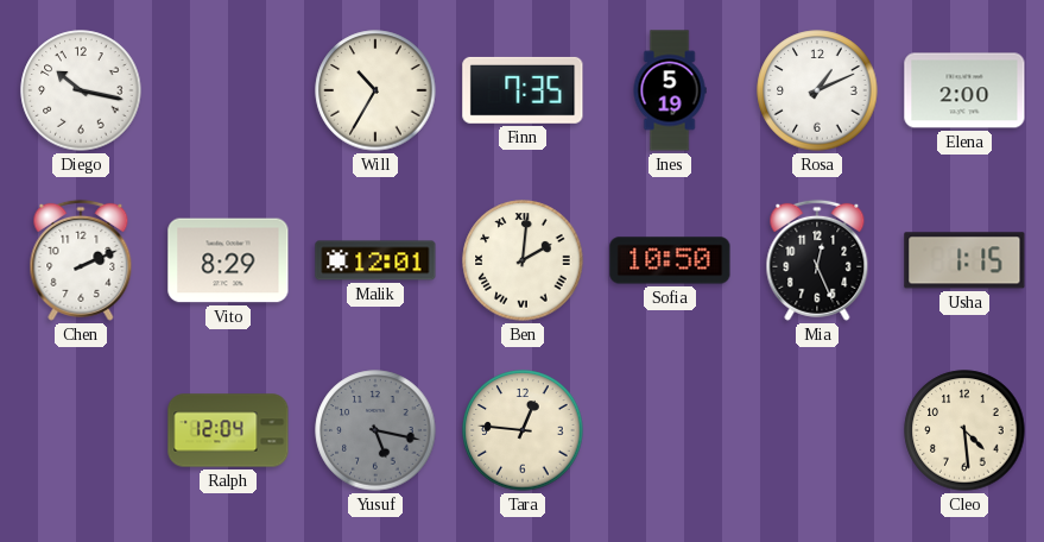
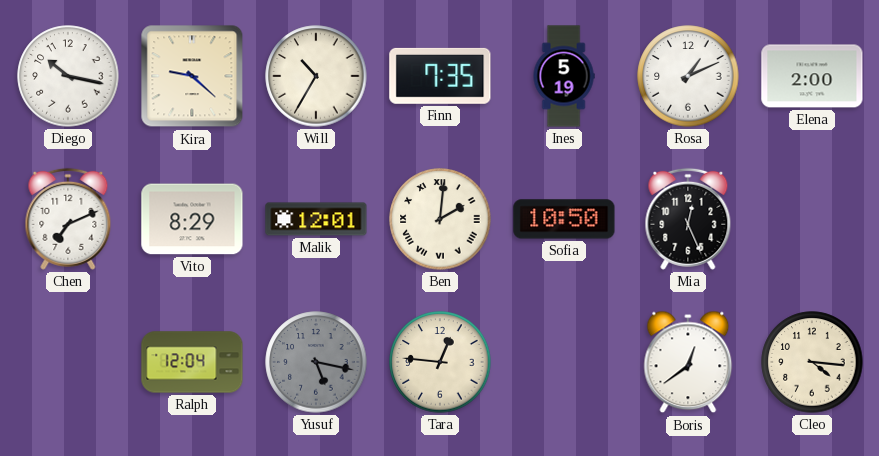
Kira: none -> 9:22
Chen: 2:11 -> 7:11
Usha: 1:15 -> none
Boris: none -> 12:39
Cleo: 4:29 -> 4:16
